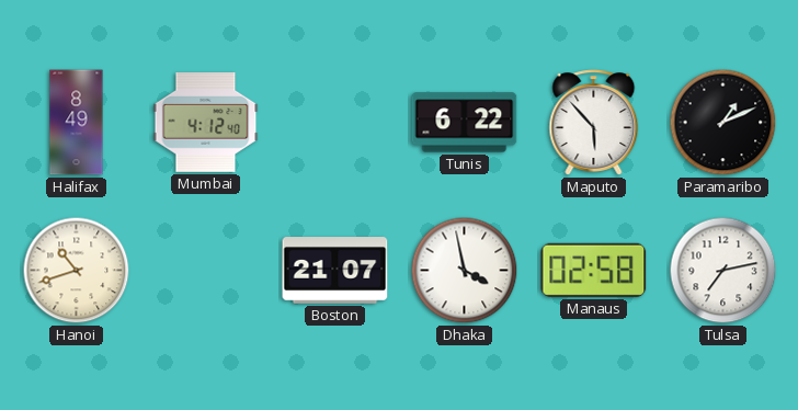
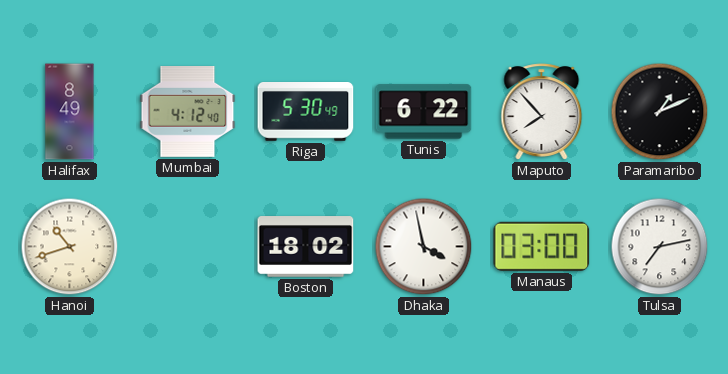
Riga: none -> 5:30
Maputo: 5:53 -> 7:53
Boston: 21:07 -> 18:02
Manaus: 02:58 -> 03:00
